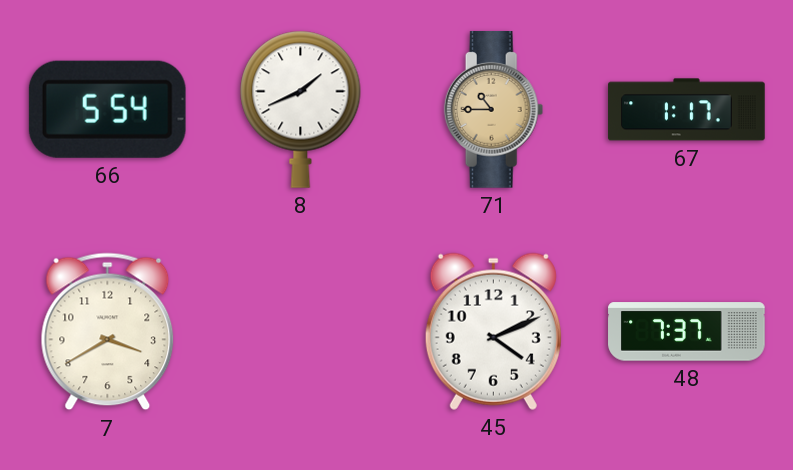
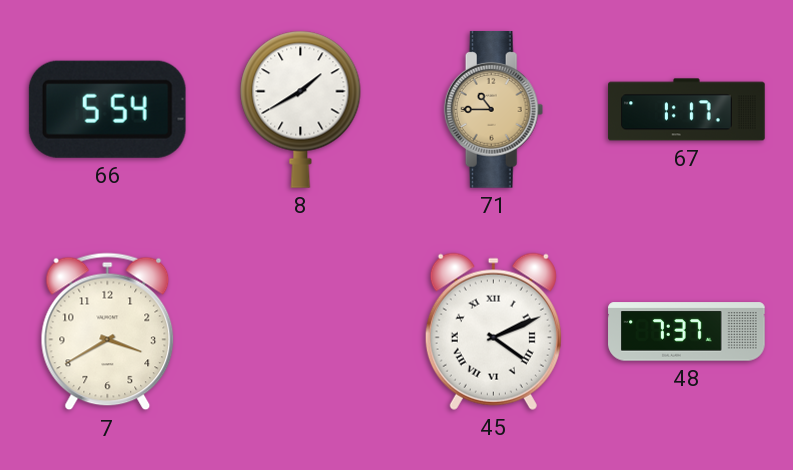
8: 1:41 -> 1:40
45 numerals: Arabic -> Roman
